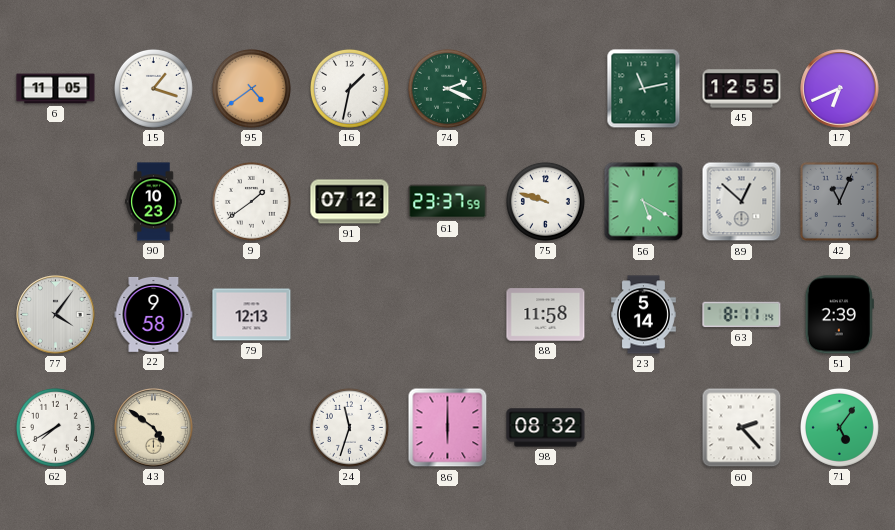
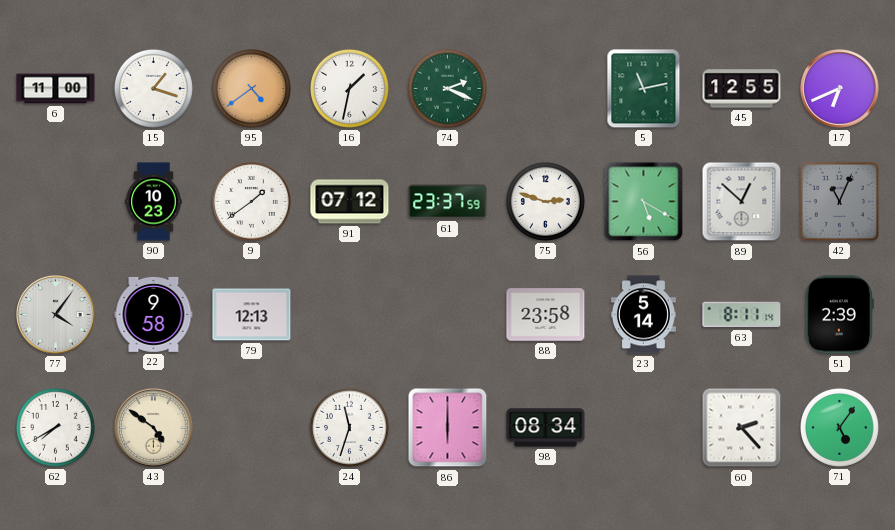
6: 11:05 -> 11:00
75: 9:48 -> 2:48
88: 11:58 -> 23:58
98: 08:32 -> 08:34
